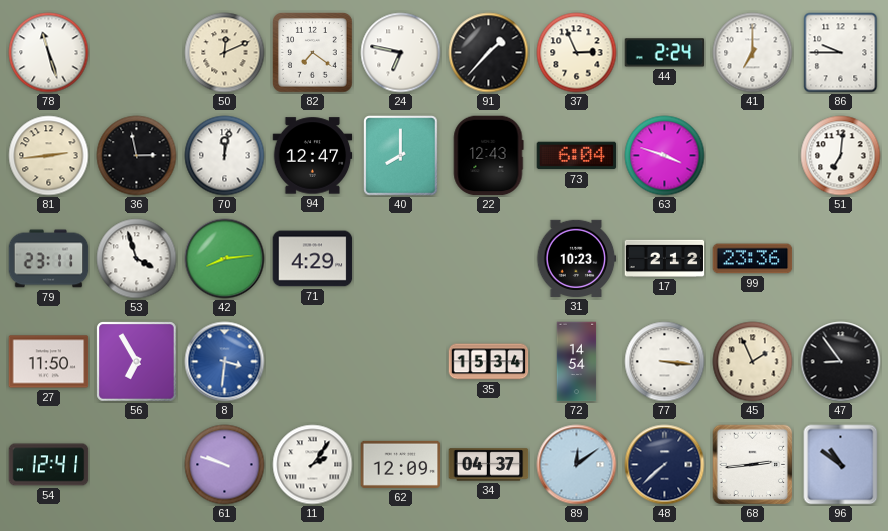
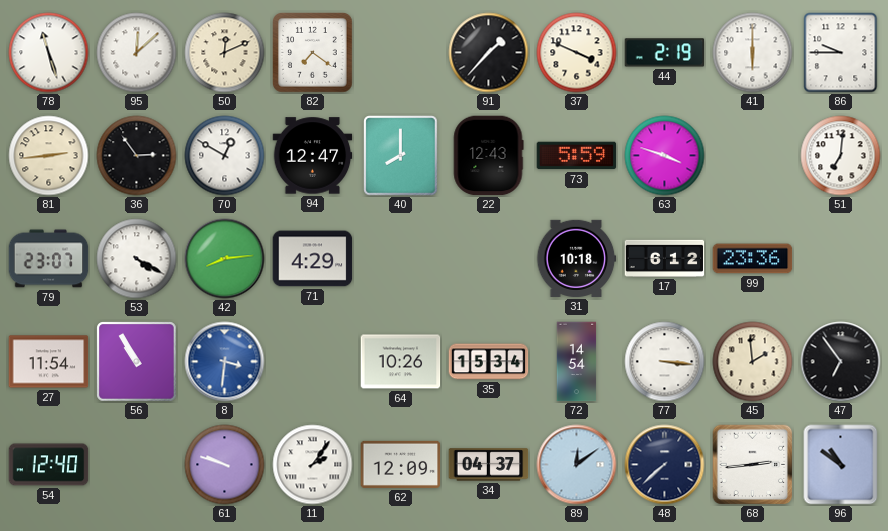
95: none -> 12:08
24: 6:47 -> none
37: 2:56 -> 3:49
44: 2:24 -> 2:19
41: 7:00 -> 6:00
36: 2:58 -> 2:54
70: 12:02 -> 12:50
73: 6:04 -> 5:59
79: 23:11 -> 23:07
53: 3:57 -> 4:20
31: 10:23 -> 10:18
17: 2:12 -> 6:12
27: 11:50 -> 11:54
56: 6:55 -> 10:55
64: none -> 10:26
45: 1:56 -> 1:59
47: 8:54 -> 6:54
54: 12:41 -> 12:40
